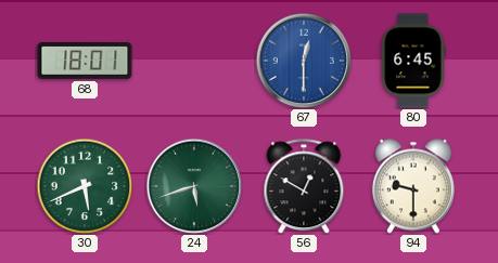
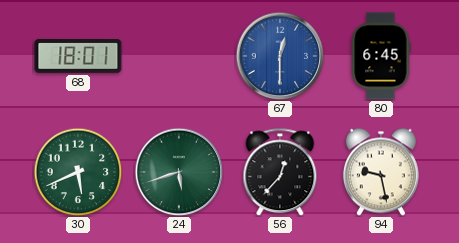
56: 12:50 -> 12:37
94: 9:30 -> 9:28
